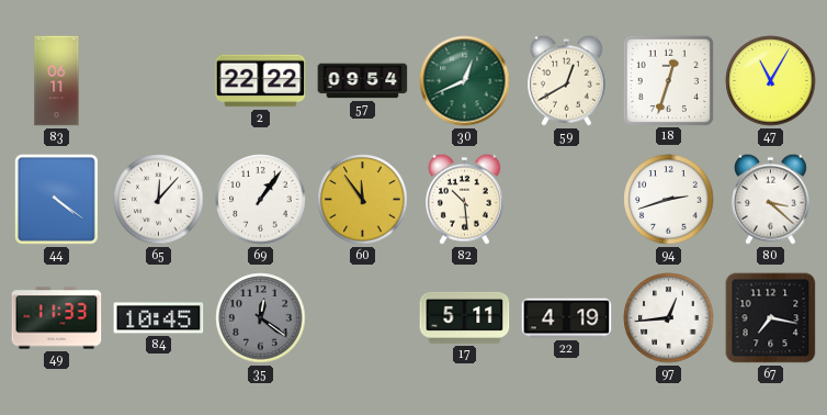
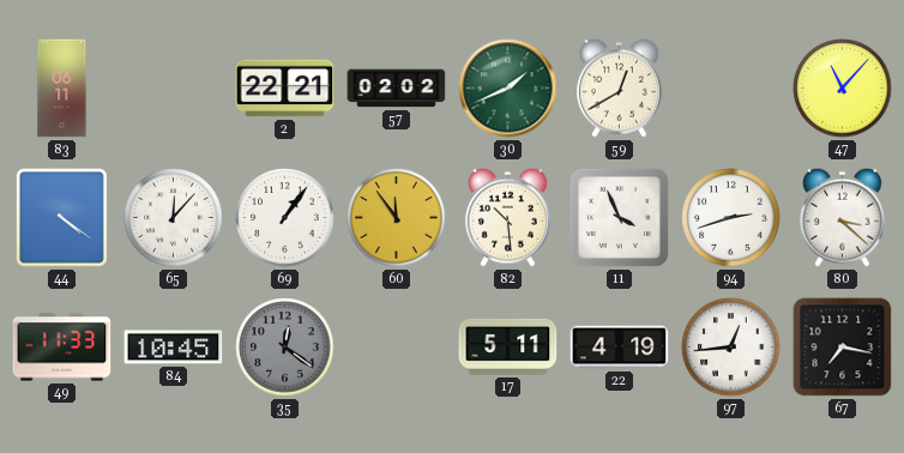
2: 22:22 -> 22:21
57: 09:54 -> 02:02
30: 12:41 -> 1:41
18: 12:33 -> none
47: 11:05 -> 11:07
11: none -> 3:56
